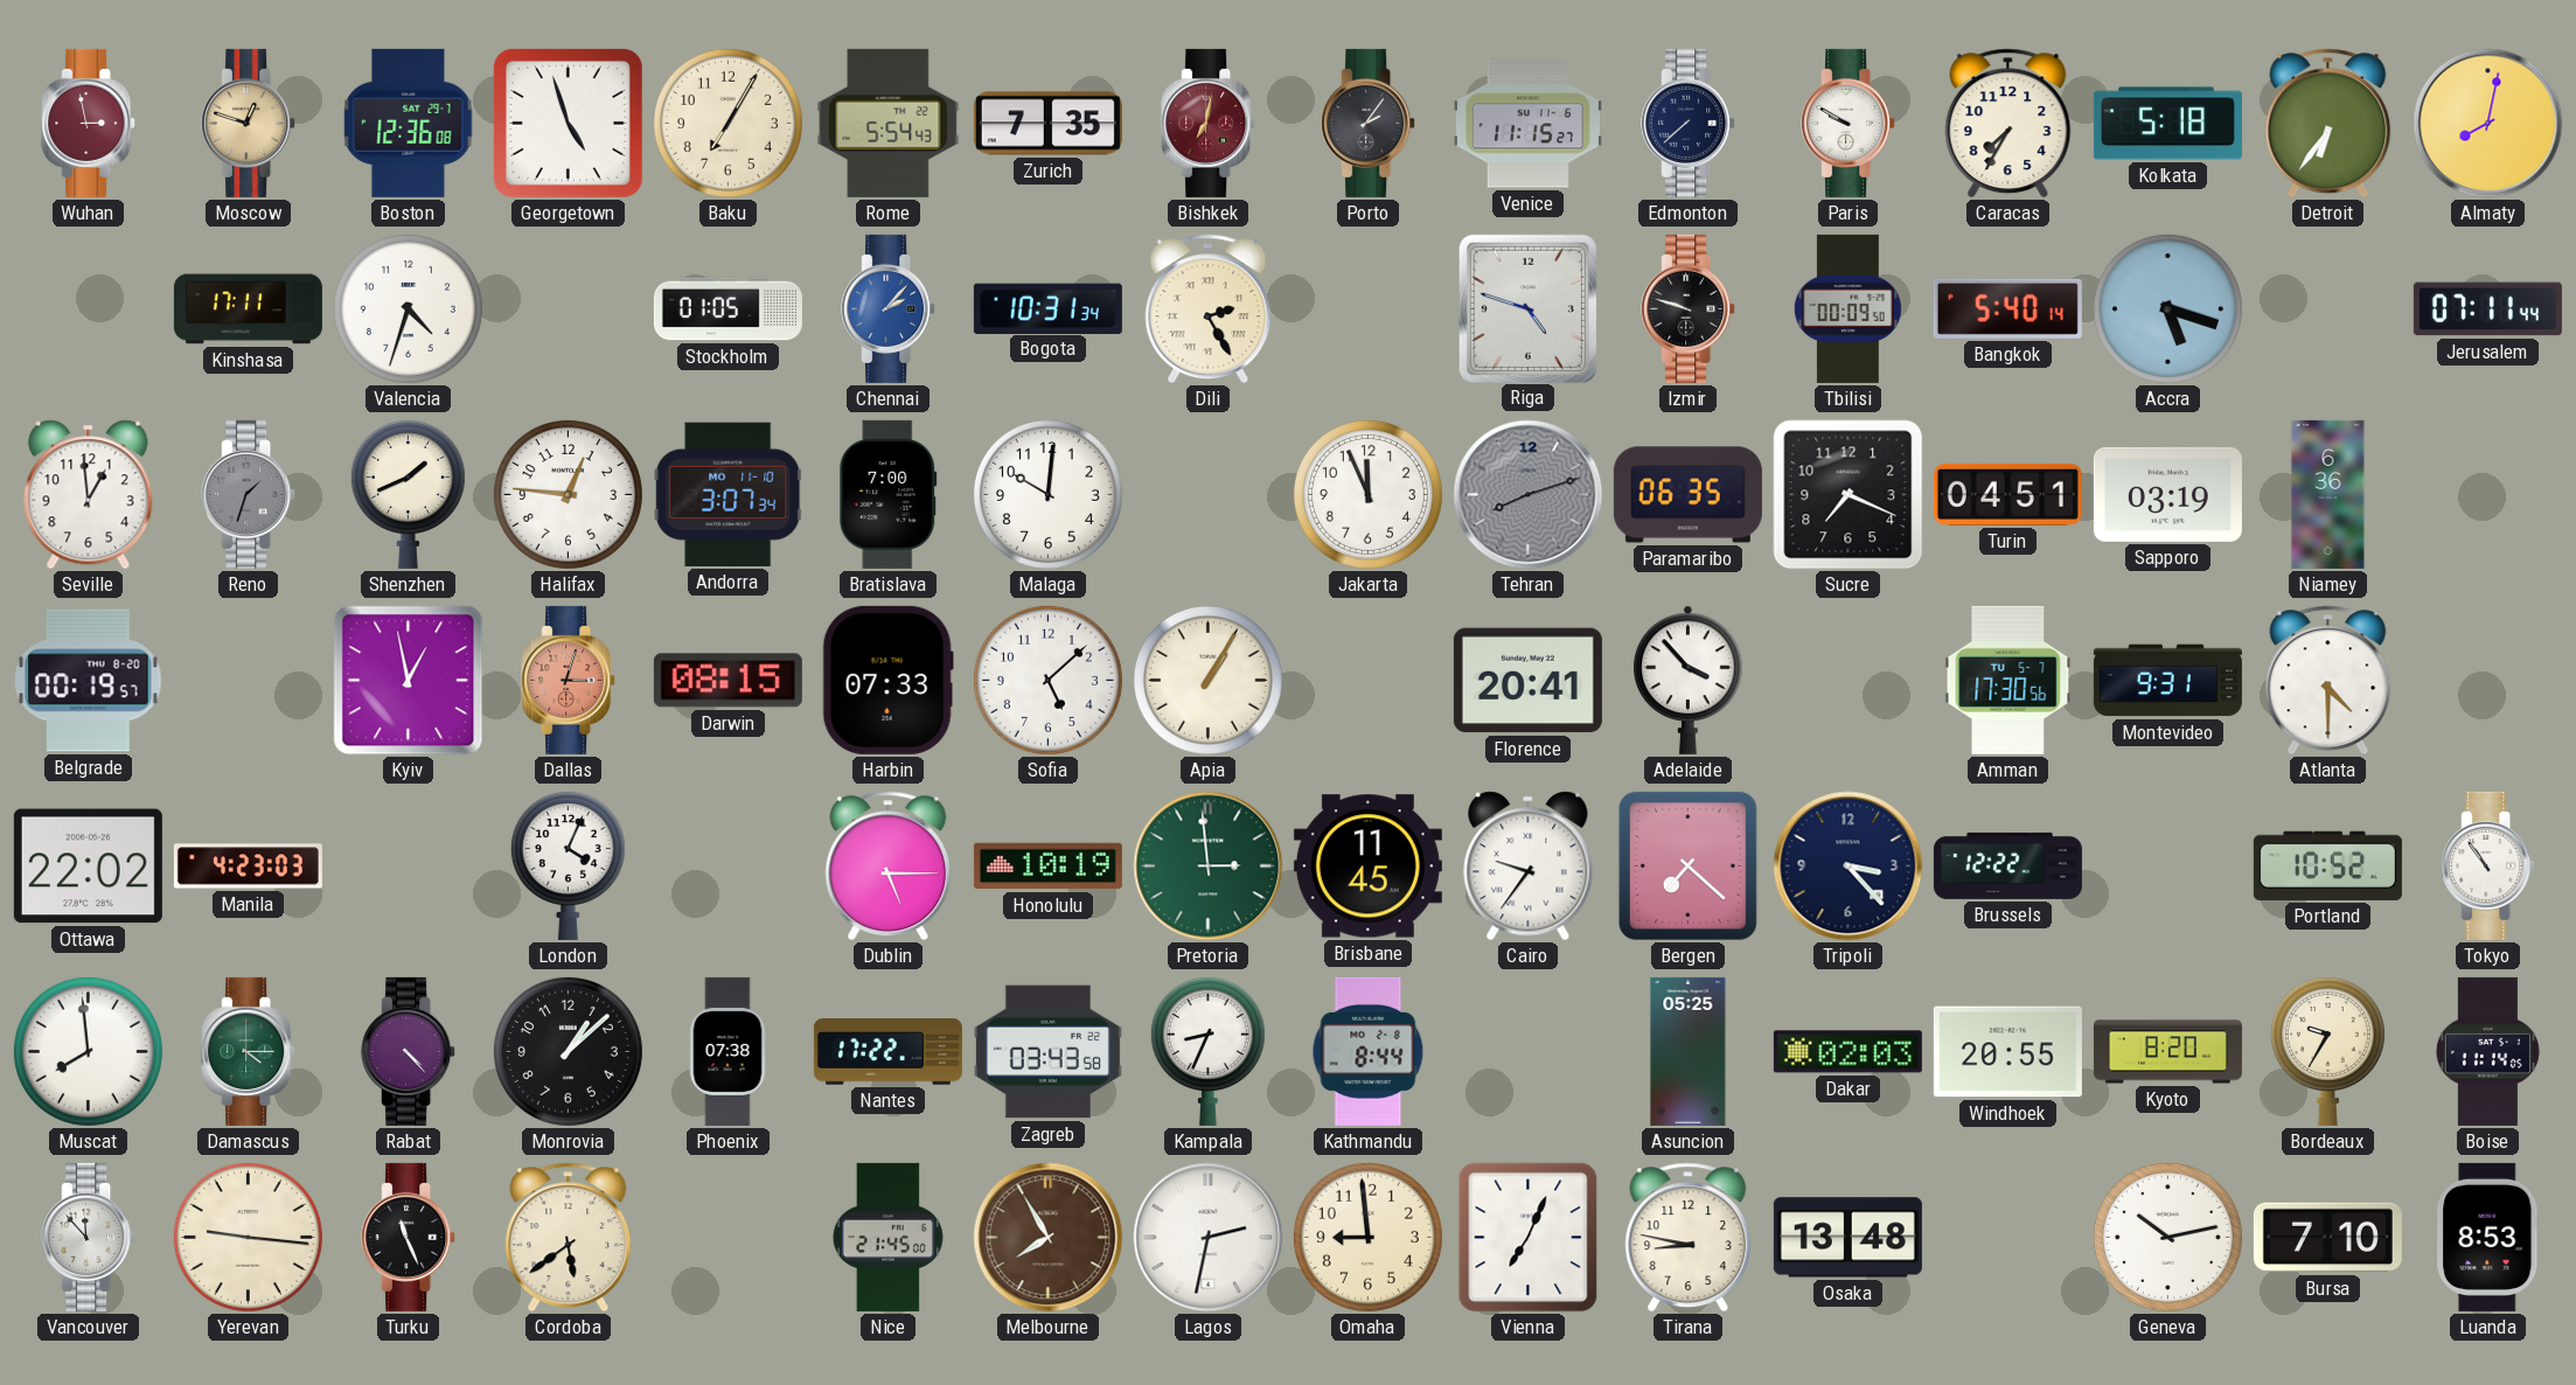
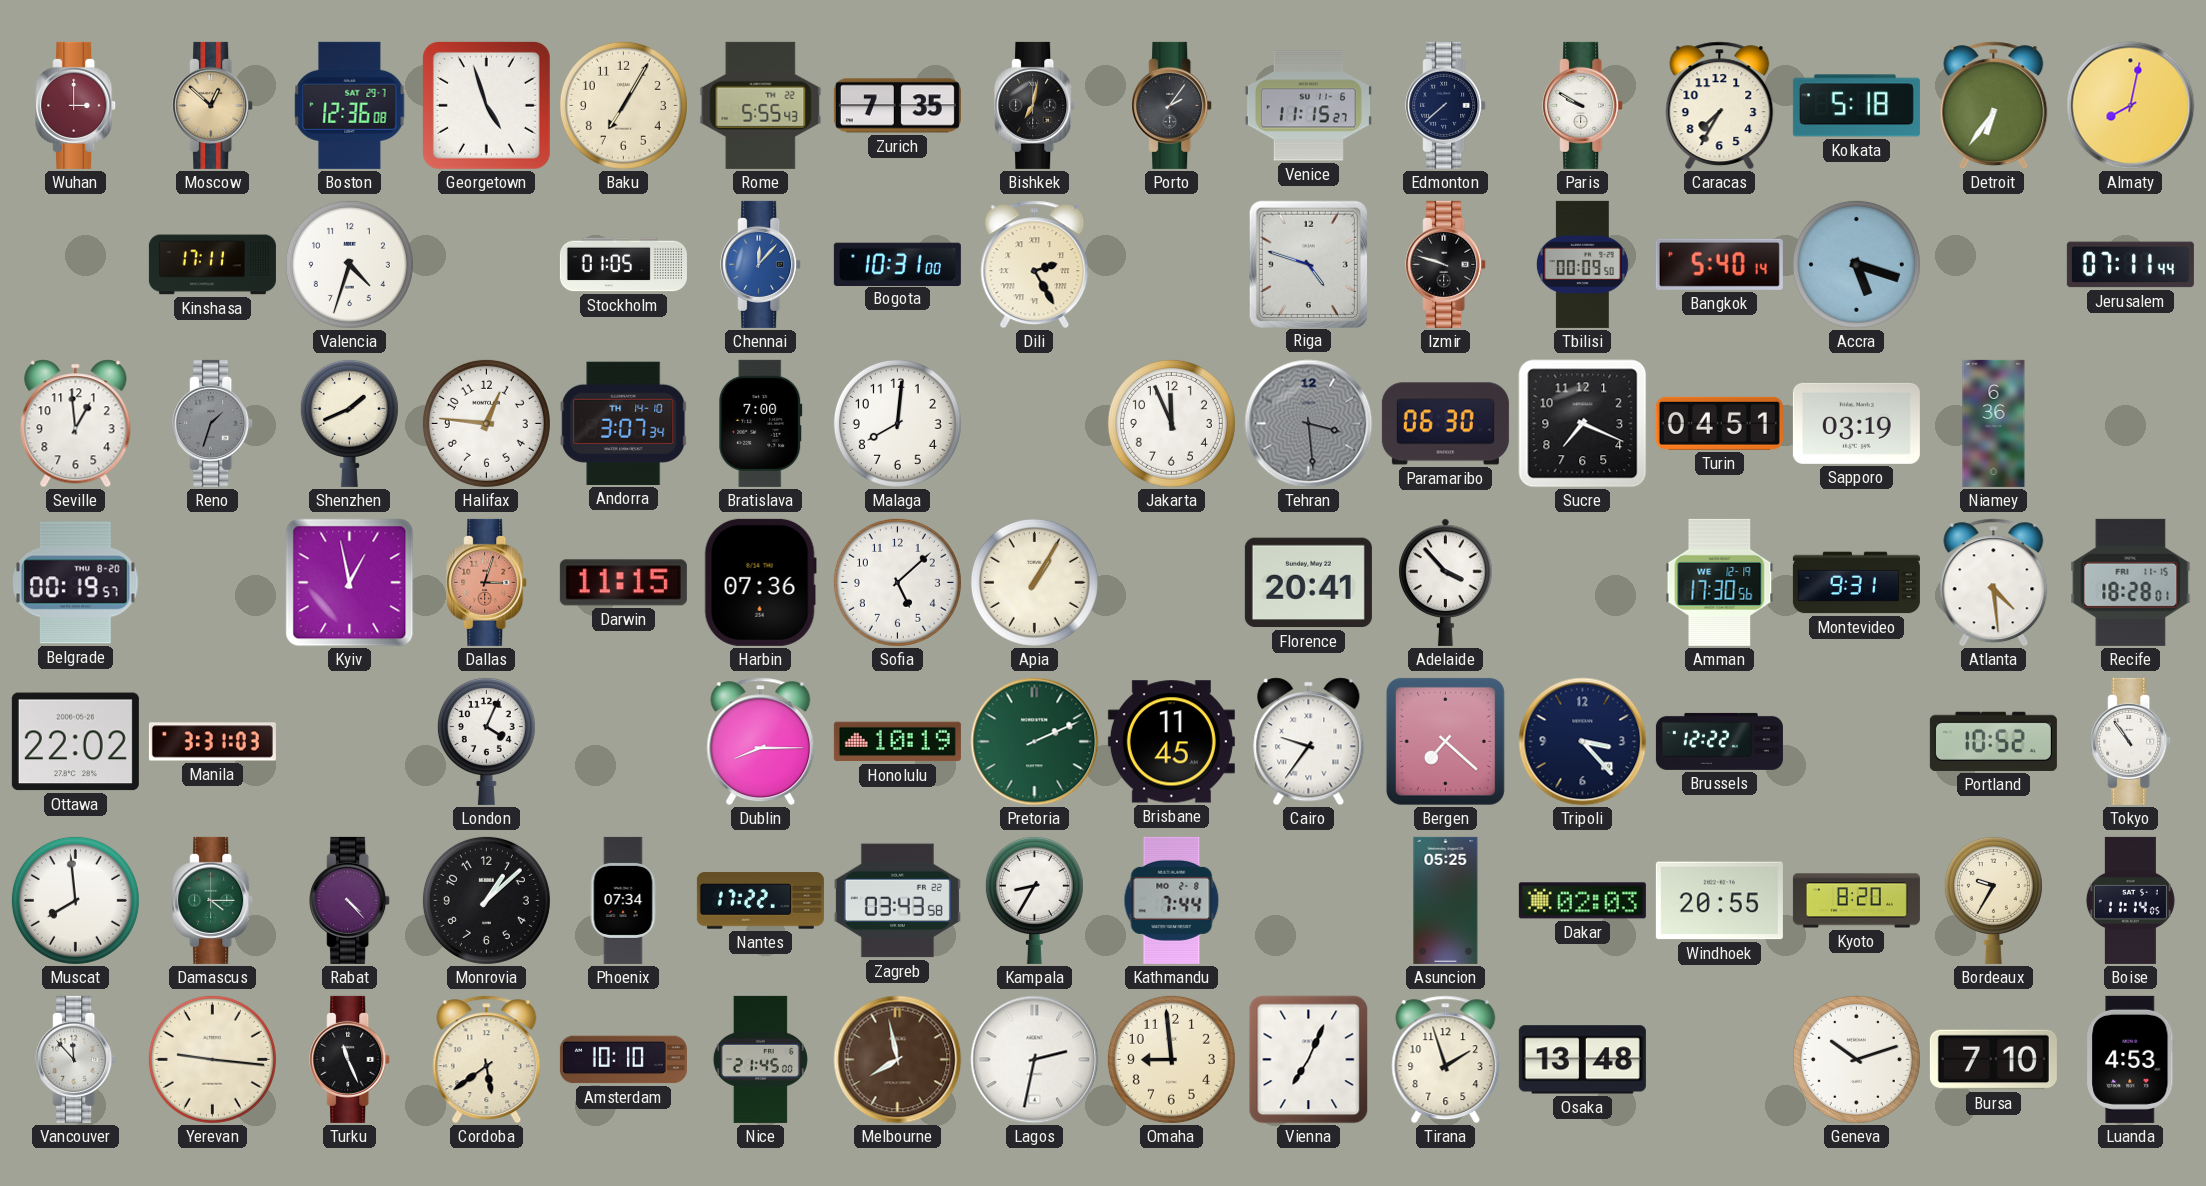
Wuhan: 2:58 -> 3:00
Moscow: 12:48 -> 12:52
Rome: 5:54 -> 5:55
Bishkek dial: burgundy -> black
Chennai: 2:07 -> 12:07
Bogota: 10:31:34 -> 10:31:00
Andorra date: MO 11-10 -> TH 14-10
Malaga: 10:01 -> 8:01
Tehran: 8:12 -> 3:29
Paramaribo: 06:35 -> 06:30
Darwin: 08:15 -> 11:15
Harbin: 07:33 -> 07:36
Amman date: TU 5-7 -> WE 12-19
Atlanta: 4:30 -> 4:29
Recife: none -> 18:28
Manila: 4:23 -> 3:31
Dublin: 5:15 -> 8:15
Pretoria: 2:59 -> 2:11
Phoenix: 07:38 -> 07:34
Kampala: 8:34 -> 8:35
Kathmandu: 8:44 -> 7:44
Amsterdam: none -> 10:10
Melbourne: 7:55 -> 7:58
Tirana: 8:47 -> 1:57
Geneva: 10:13 -> 10:12
Luanda: 8:53 -> 4:53
